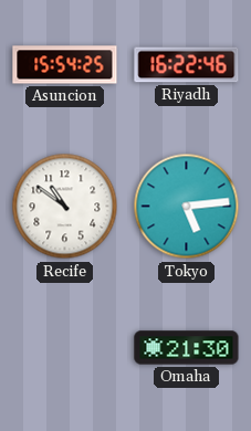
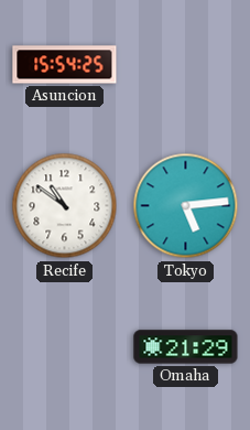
Riyadh: 16:22 -> none
Omaha: 21:30 -> 21:29
